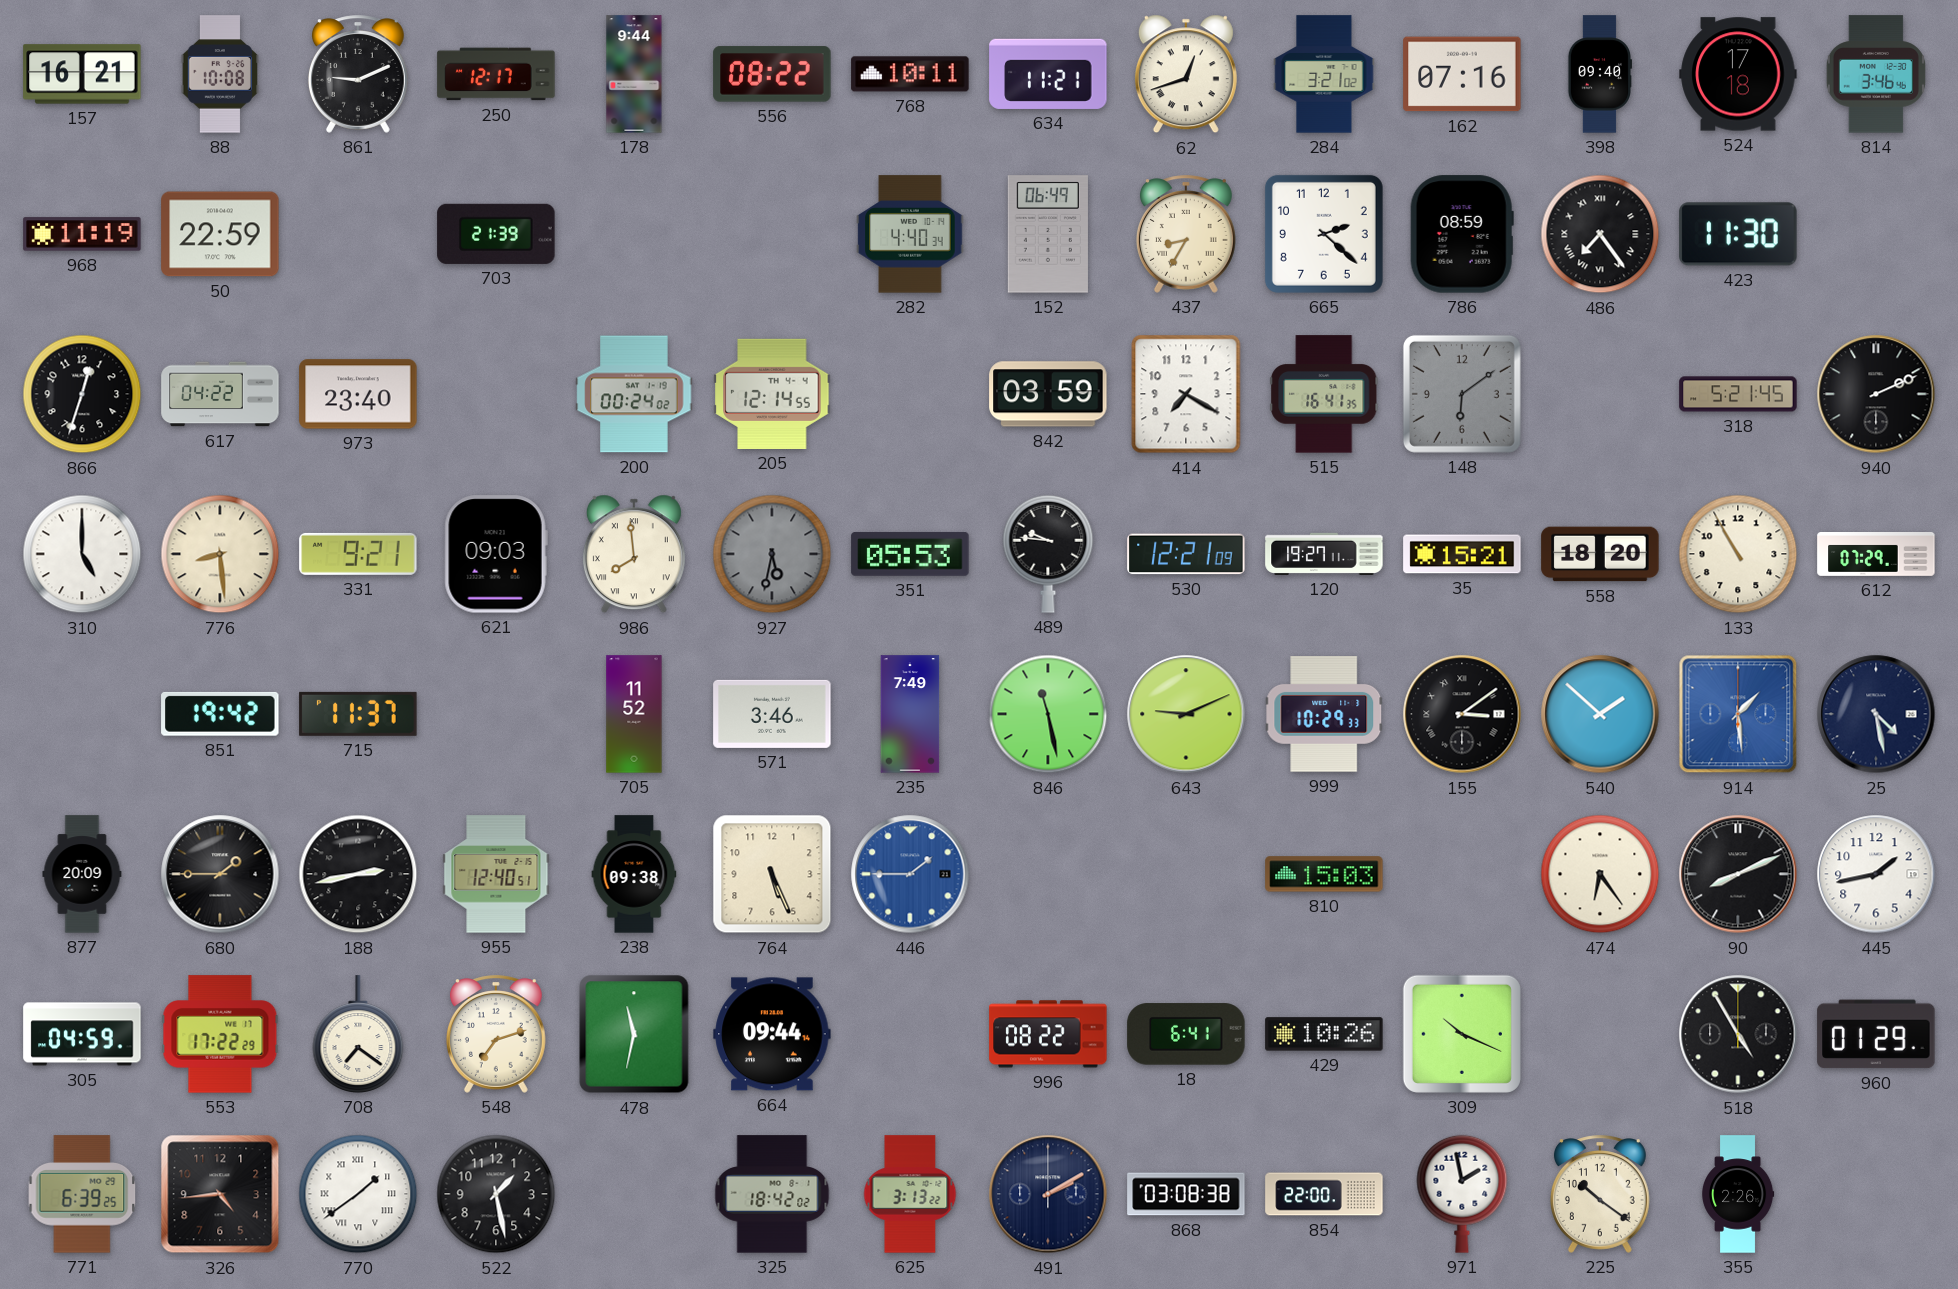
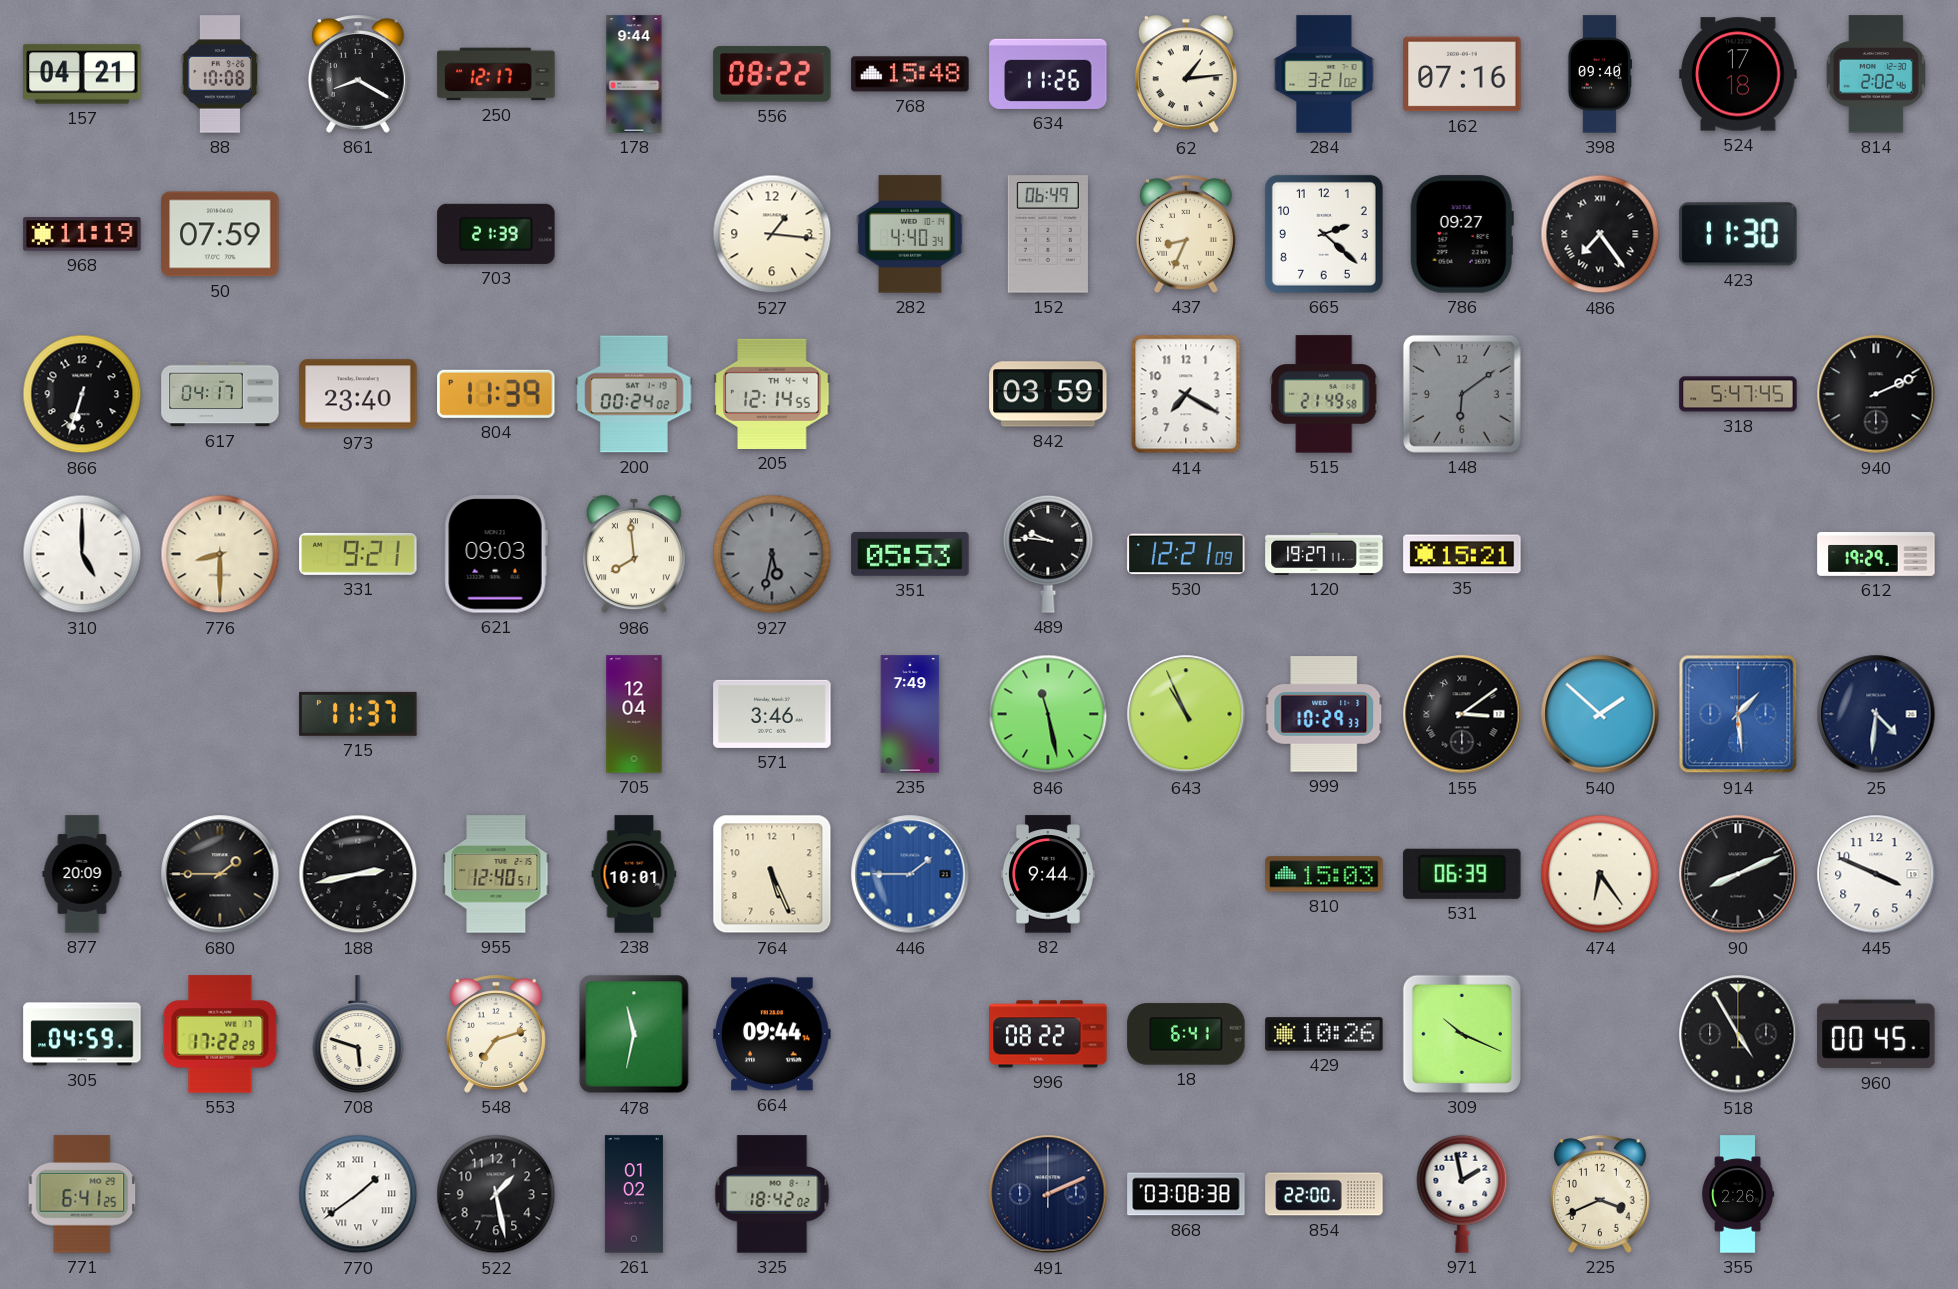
157: 16:21 -> 04:21
861: 9:11 -> 8:20
768: 10:11 -> 15:48
634: 11:21 -> 11:26
62: 12:42 -> 1:14
814: 3:46 -> 2:02
50: 22:59 -> 07:59
527: none -> 1:16
437: 8:35 -> 8:34
786: 08:59 -> 09:27
866: 12:33 -> 6:33
617: 04:22 -> 04:17
804: none -> 11:39
515: 16:41 -> 21:49
318: 5:21 -> 5:47
776: 8:29 -> 8:30
558: 18:20 -> none
133: 10:55 -> none
612: 07:29 -> 19:29
851: 19:42 -> none
705: 11:52 -> 12:04
643: 9:11 -> 10:56
25: 4:28 -> 4:31
238: 09:38 -> 10:01
82: none -> 9:44
531: none -> 06:39
445: 1:43 -> 3:49
708: 7:21 -> 5:48
960: 01:29 -> 00:45
771: 6:39 -> 6:41
326: 4:44 -> none
261: none -> 01:02
625: 3:13 -> none
491: 2:10 -> 2:11
225: 10:21 -> 3:41
